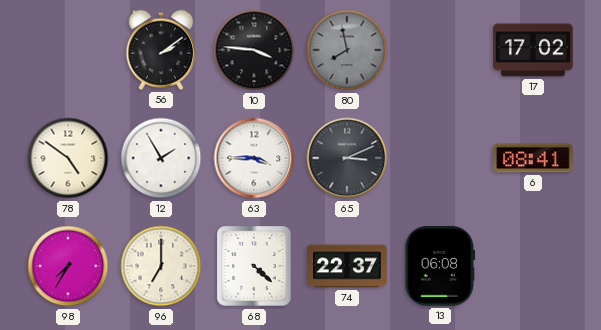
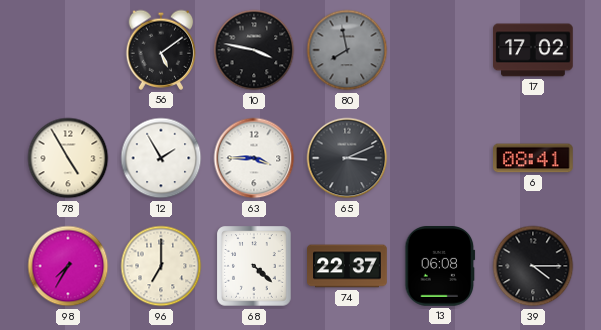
56: 2:09 -> 5:09
10: 3:46 -> 3:47
78: 4:51 -> 4:55
39: none -> 4:15
